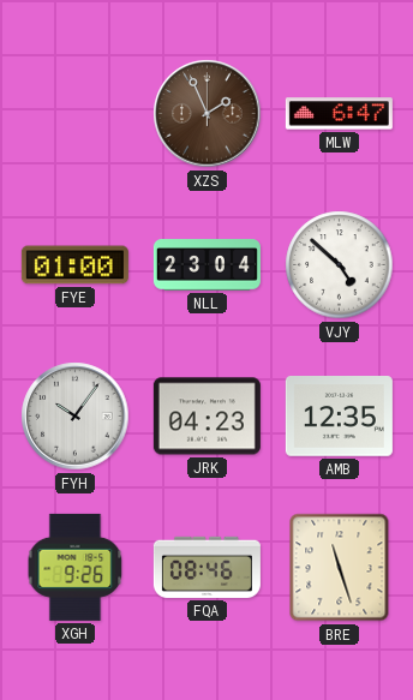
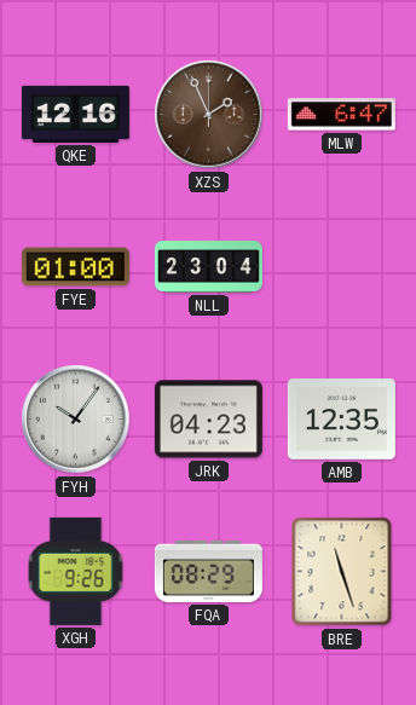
QKE: none -> 12:16
VJY: 4:52 -> none
FQA: 08:46 -> 08:29
